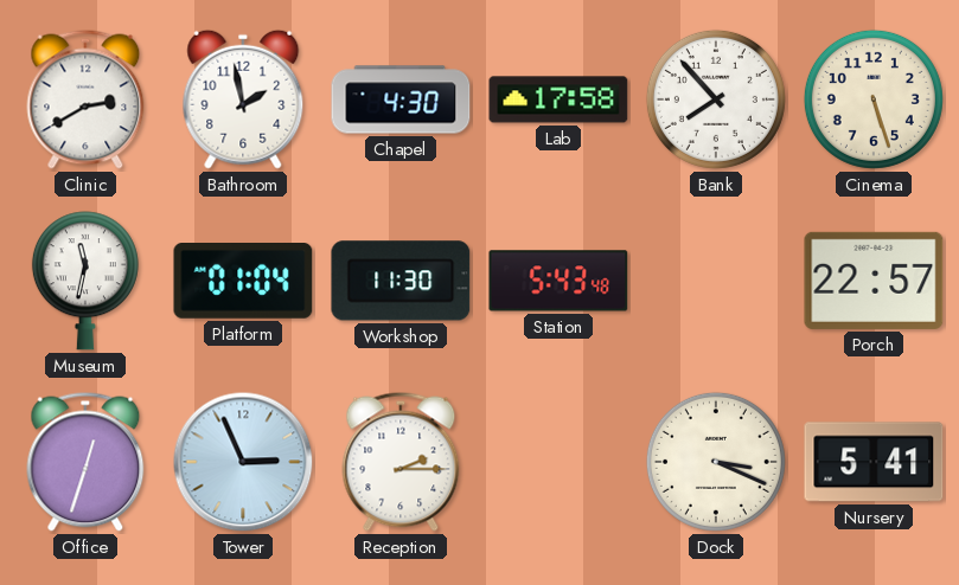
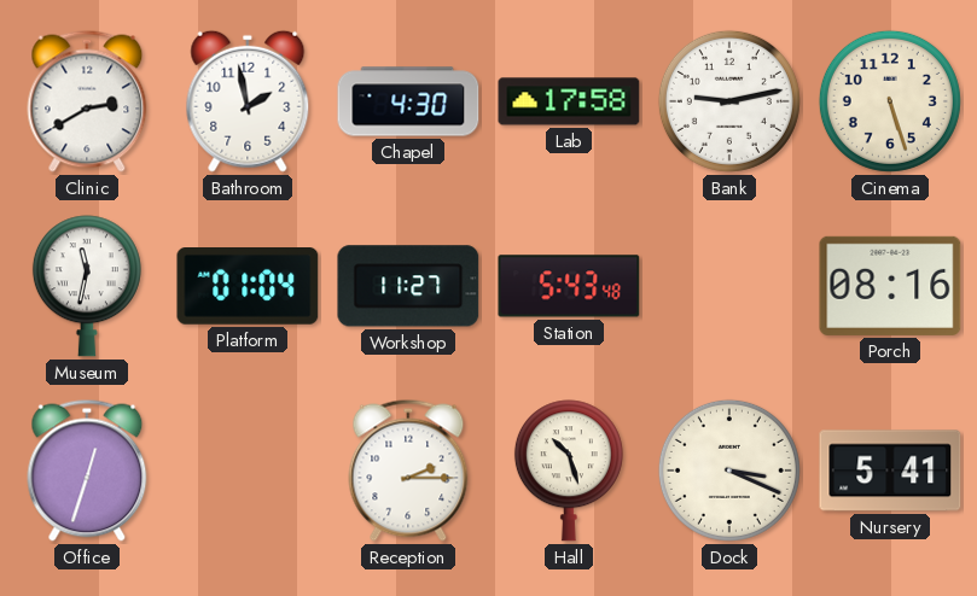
Bank: 7:53 -> 9:13
Workshop: 11:30 -> 11:27
Porch: 22:57 -> 08:16
Tower: 2:56 -> none
Hall: none -> 10:27
